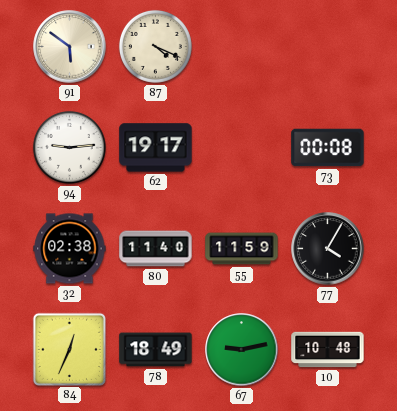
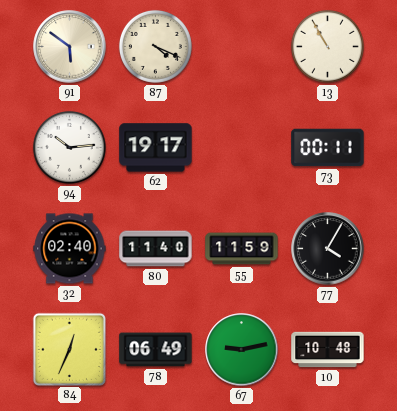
13: none -> 10:55
94: 9:14 -> 10:14
73: 00:08 -> 00:11
32: 02:38 -> 02:40
78: 18:49 -> 06:49
